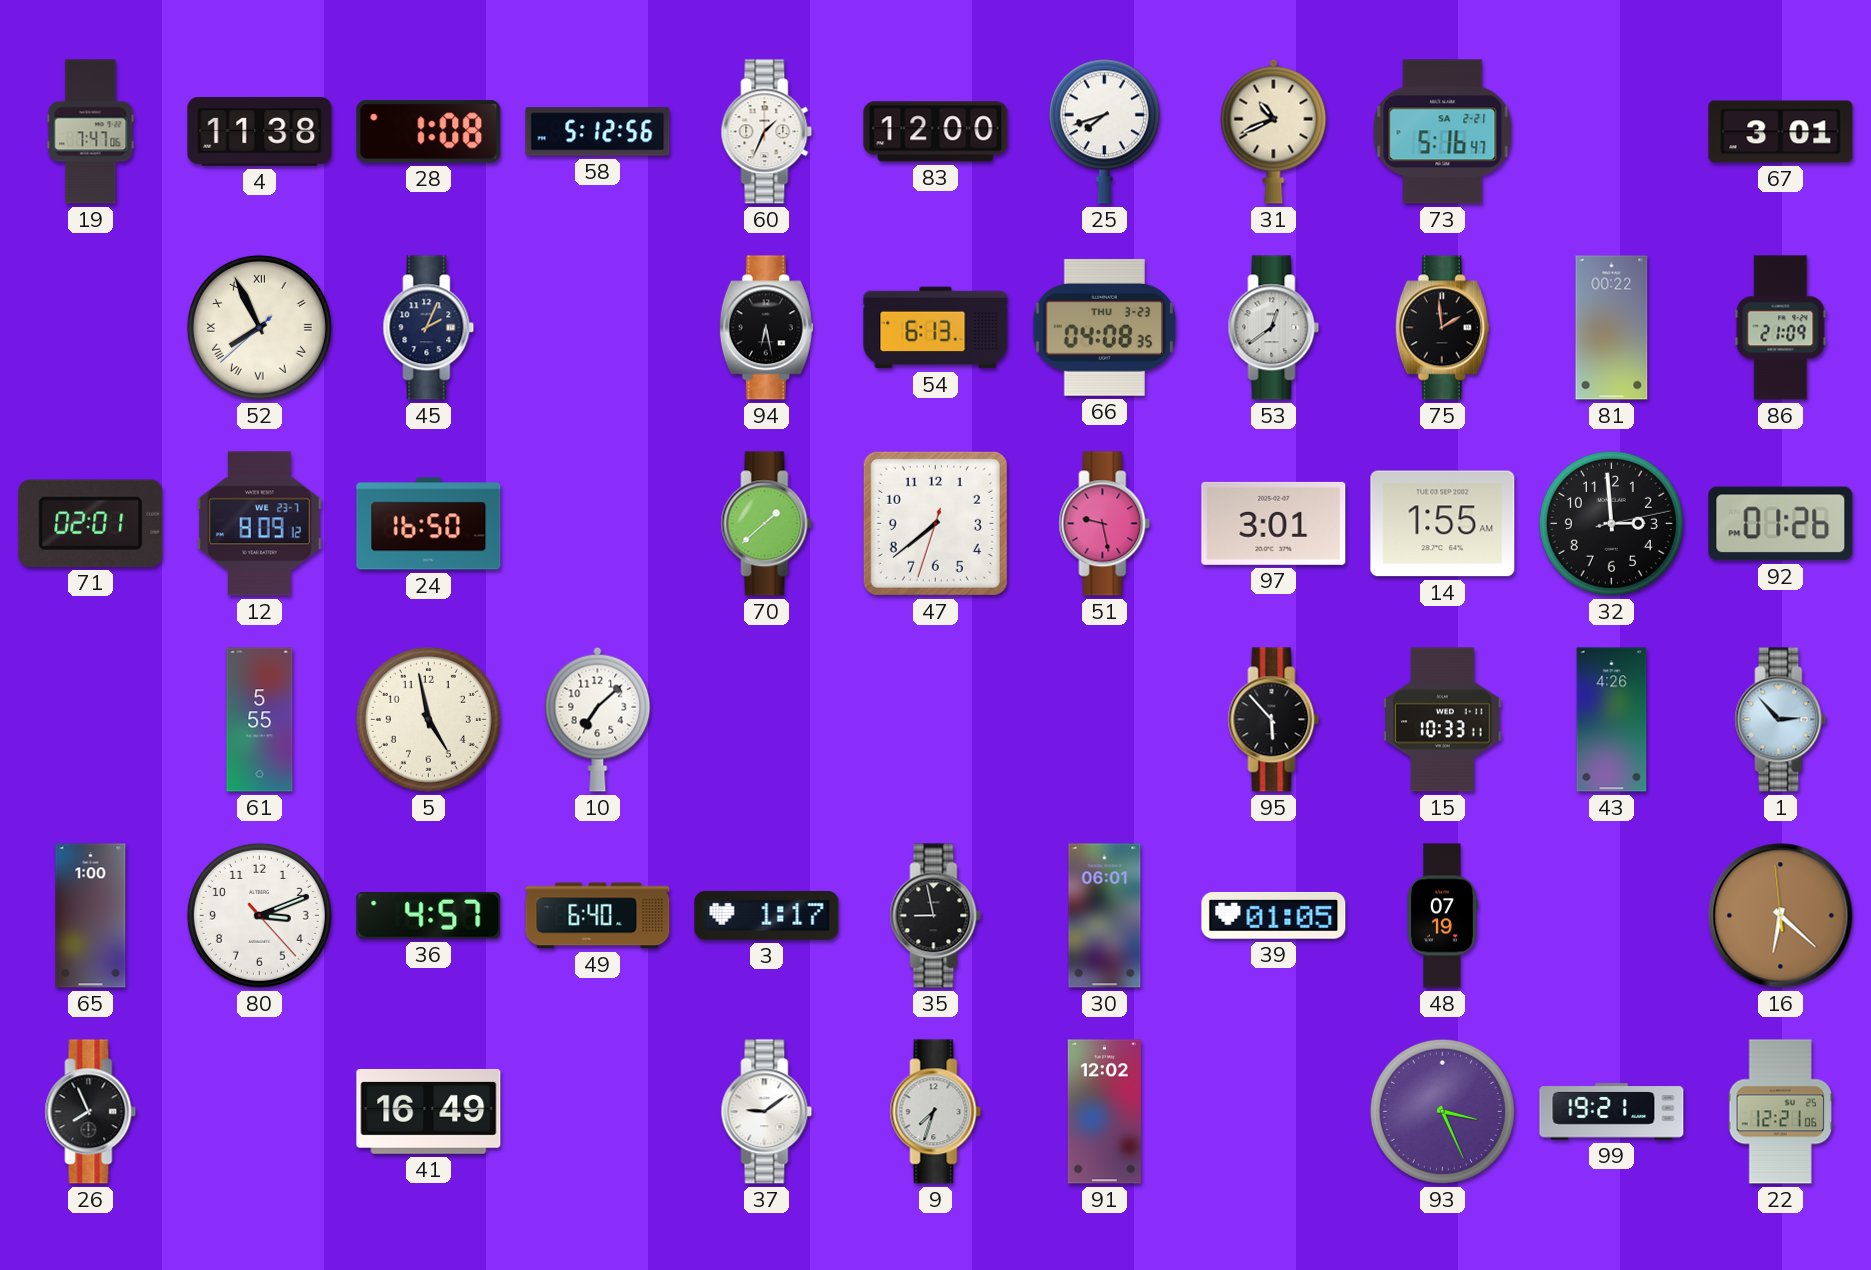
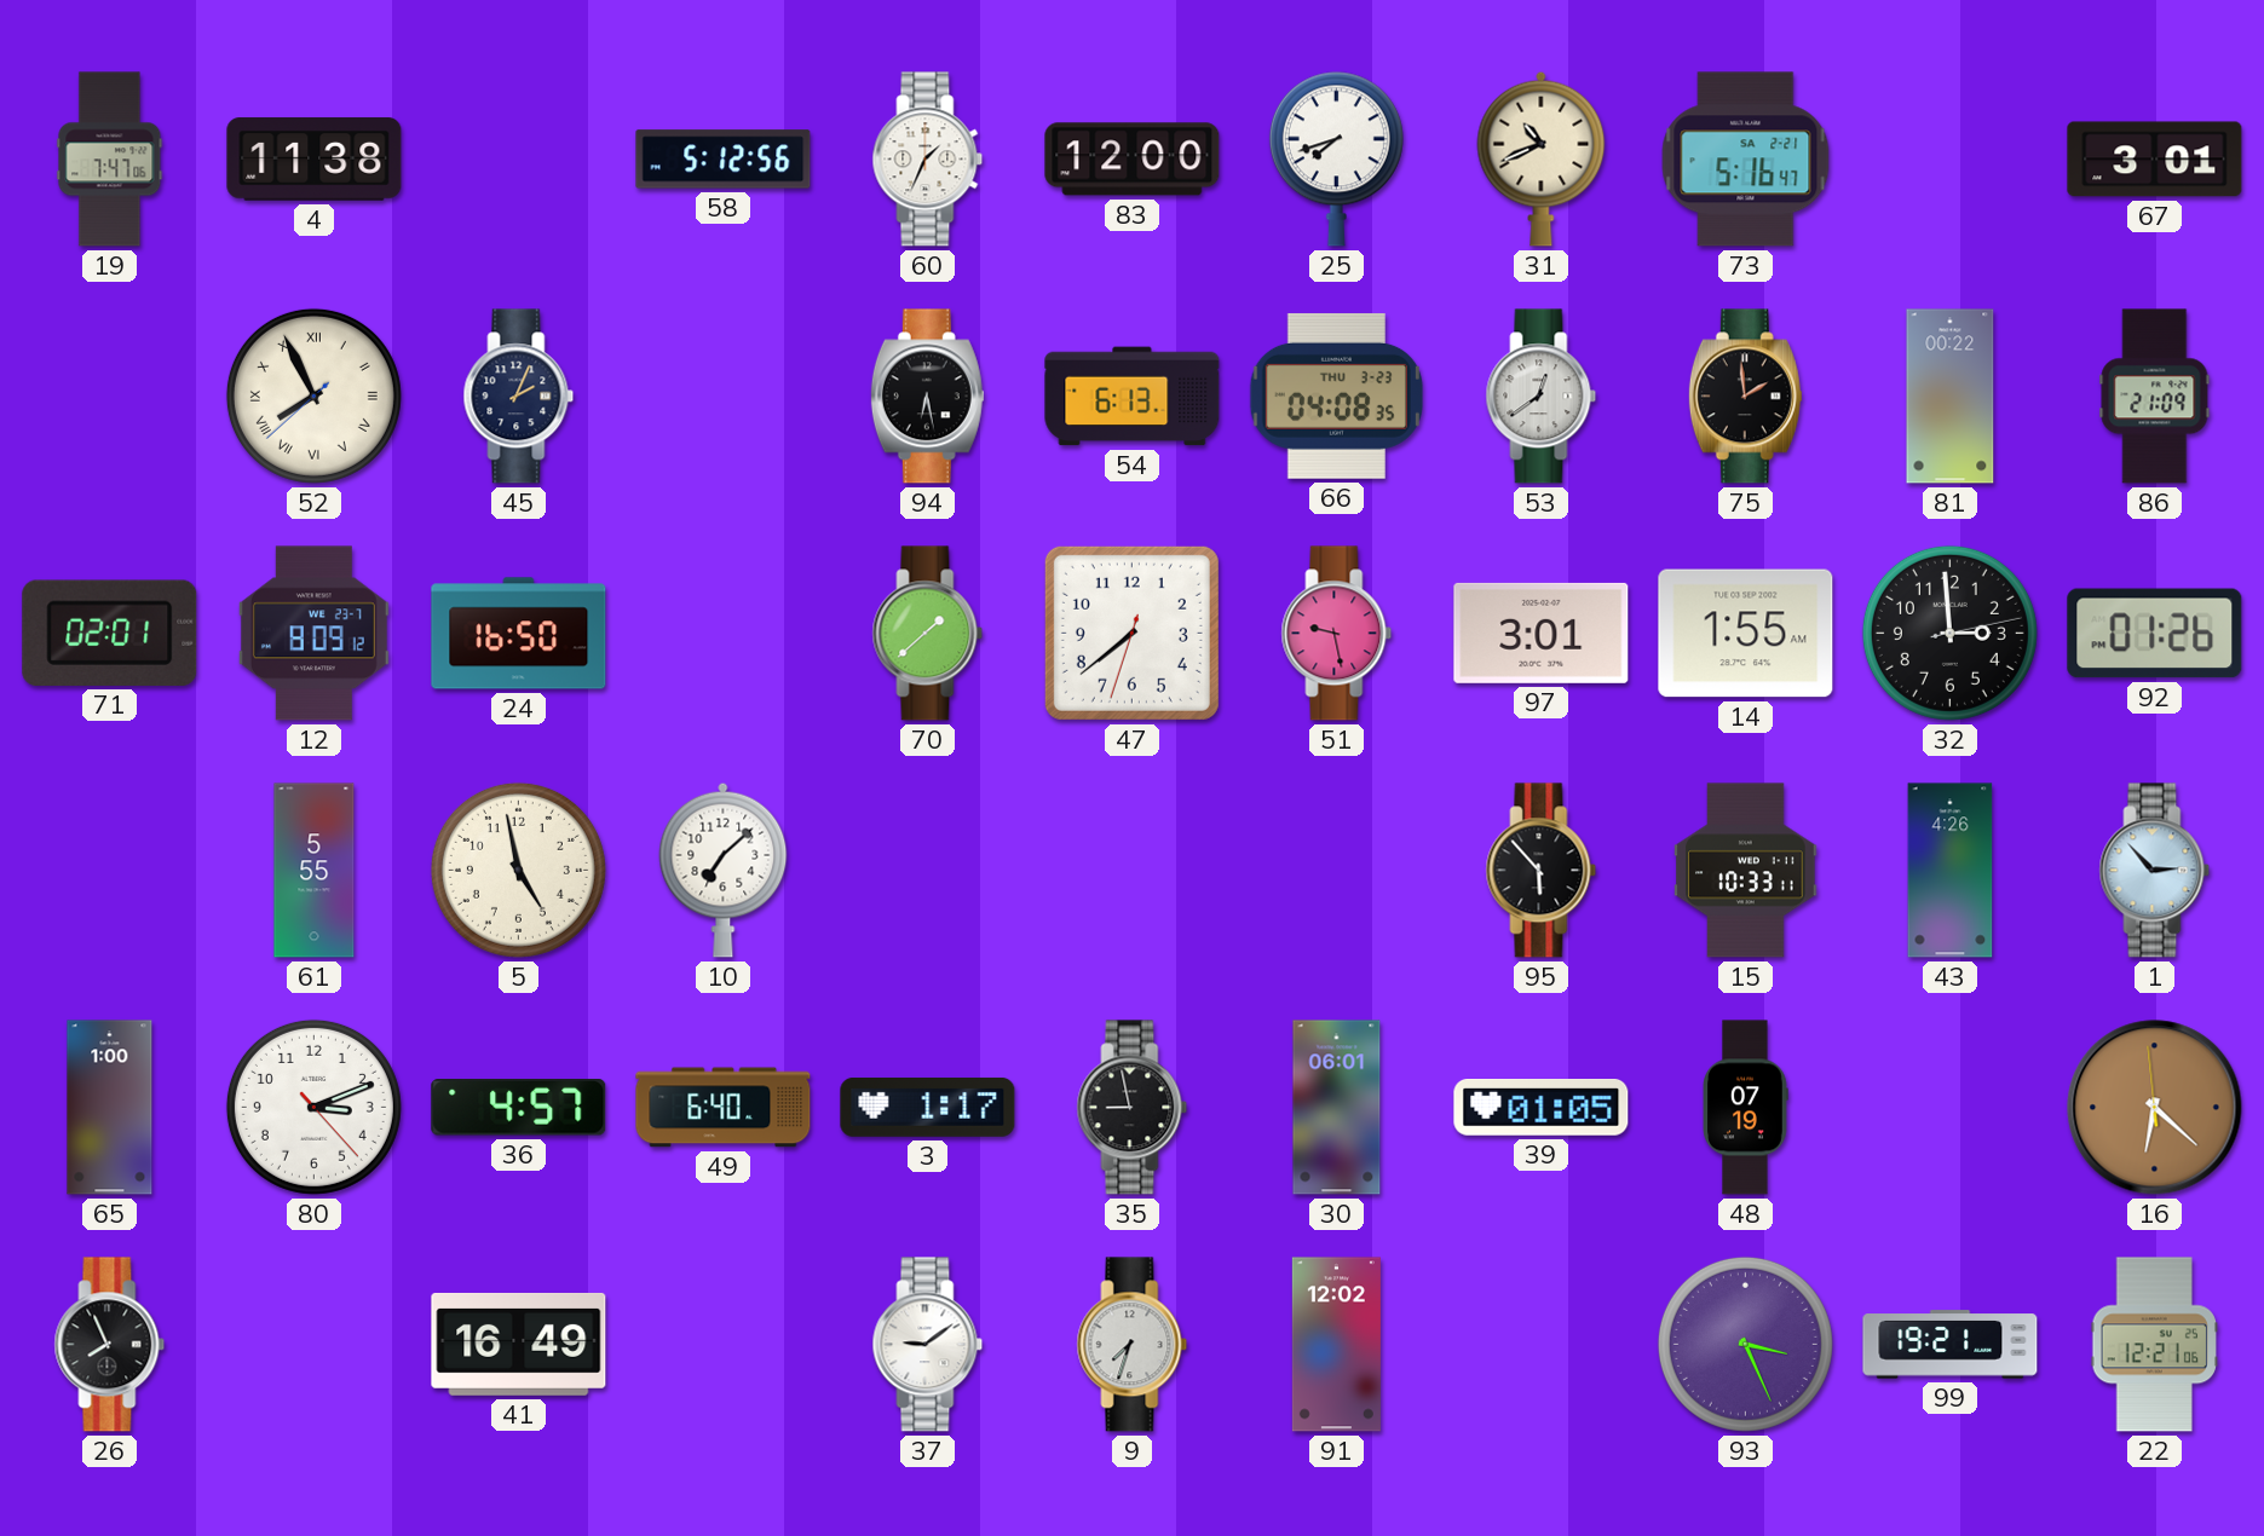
28: 1:08 -> none
